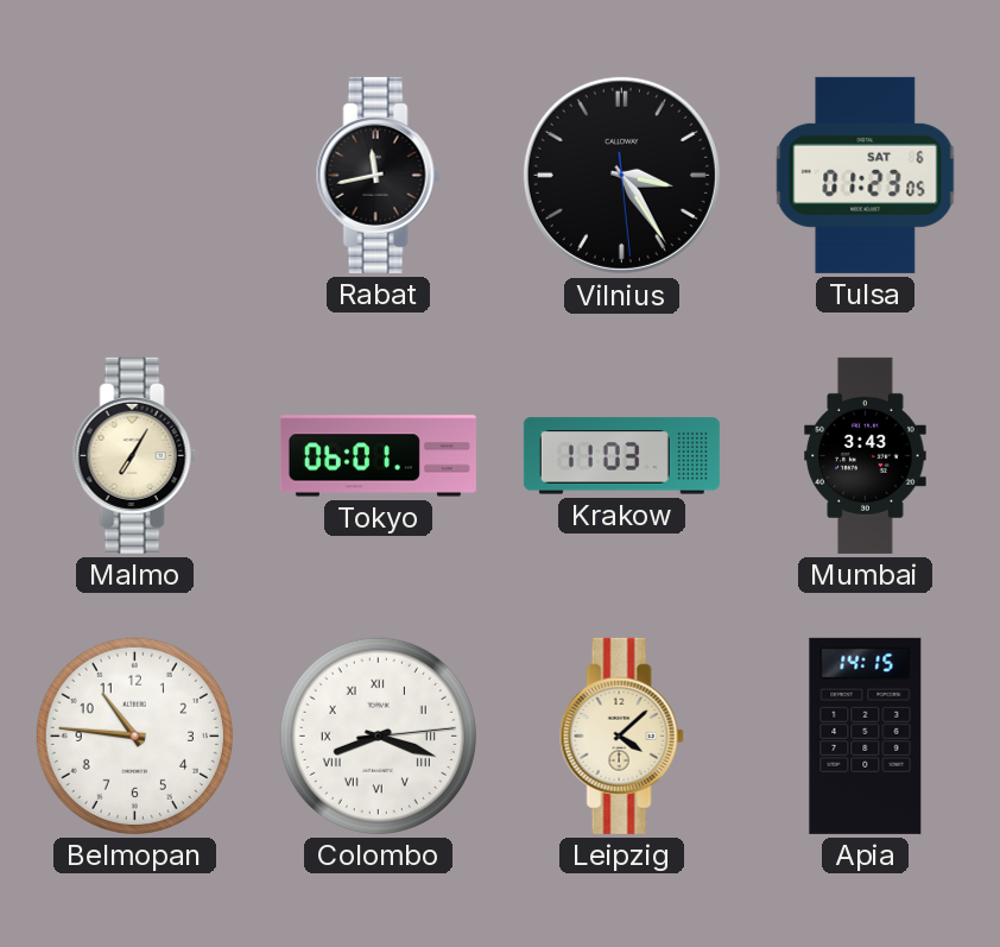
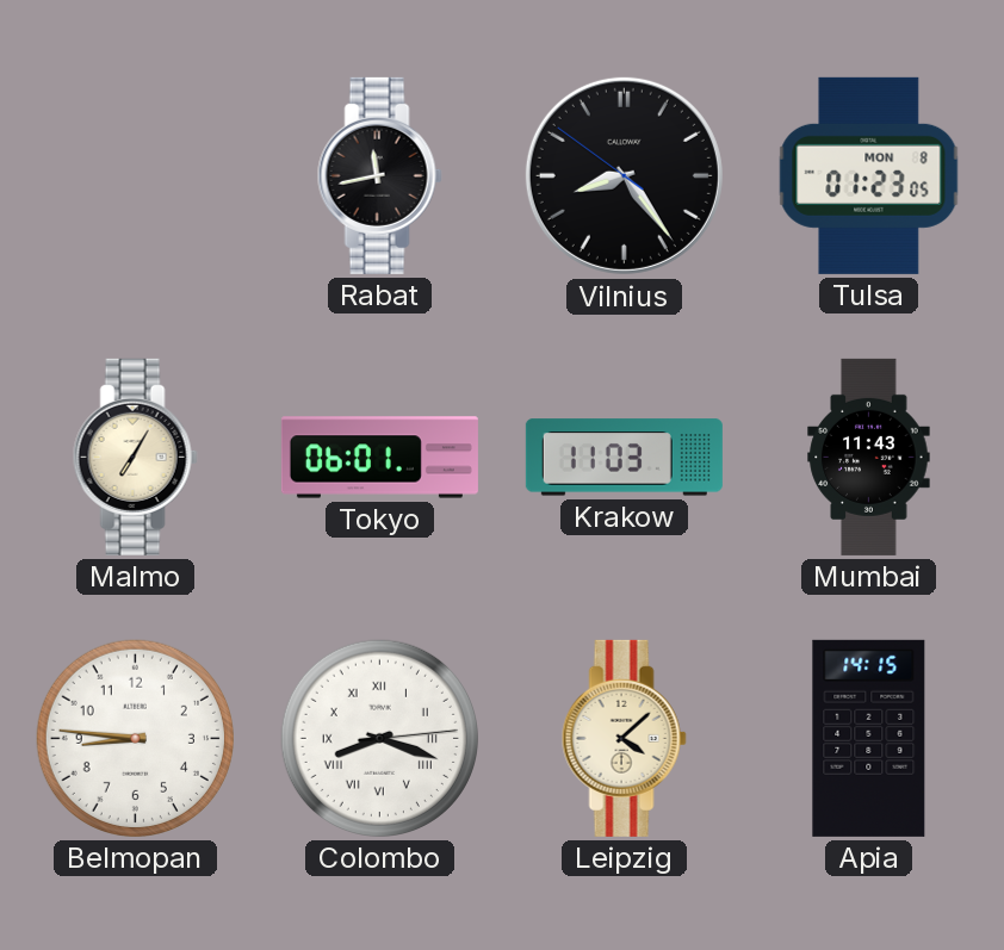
Vilnius: 3:24 -> 8:23
Tulsa date: SAT 6 -> MON 8
Mumbai: 3:43 -> 11:43
Belmopan: 10:46 -> 8:46
